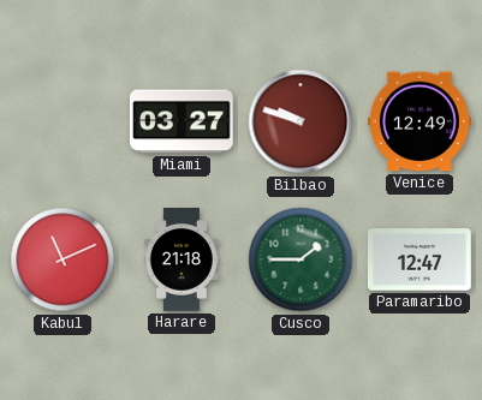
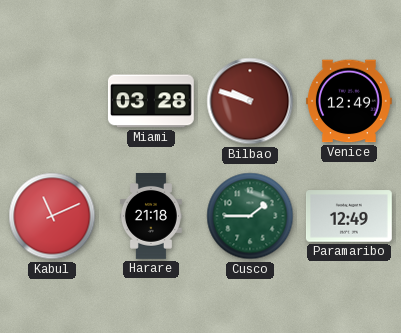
Miami: 03:27 -> 03:28
Paramaribo: 12:47 -> 12:49
